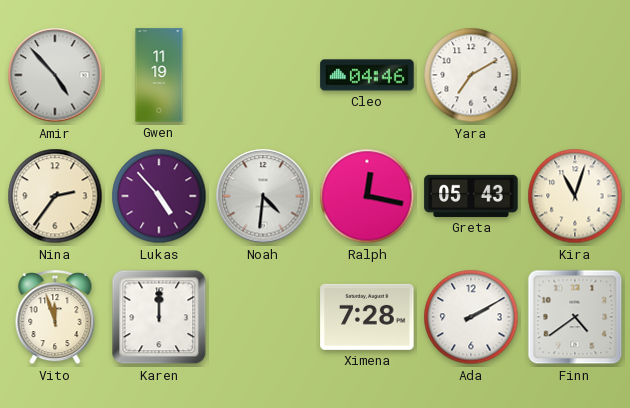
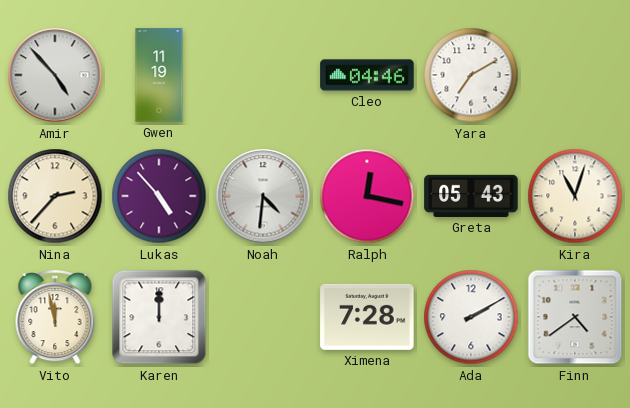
Nina: 2:36 -> 2:37
Vito: 11:57 -> 11:58
